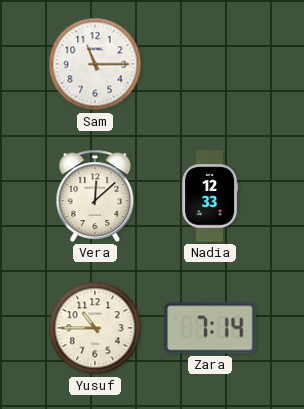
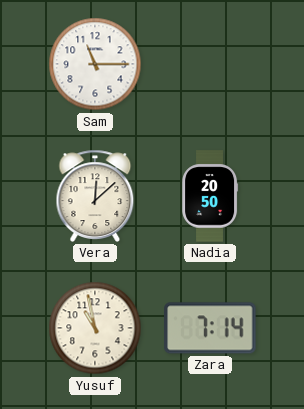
Nadia: 12:33 -> 20:50
Yusuf: 10:45 -> 10:58
